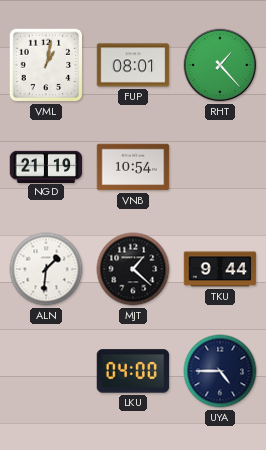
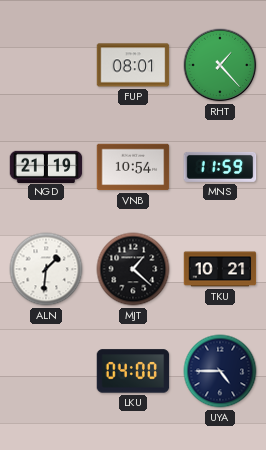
VML: 1:02 -> none
MNS: none -> 11:59
TKU: 9:44 -> 10:21
